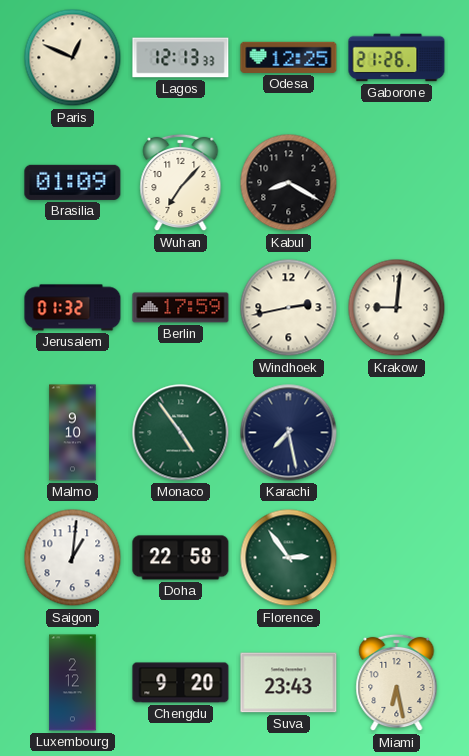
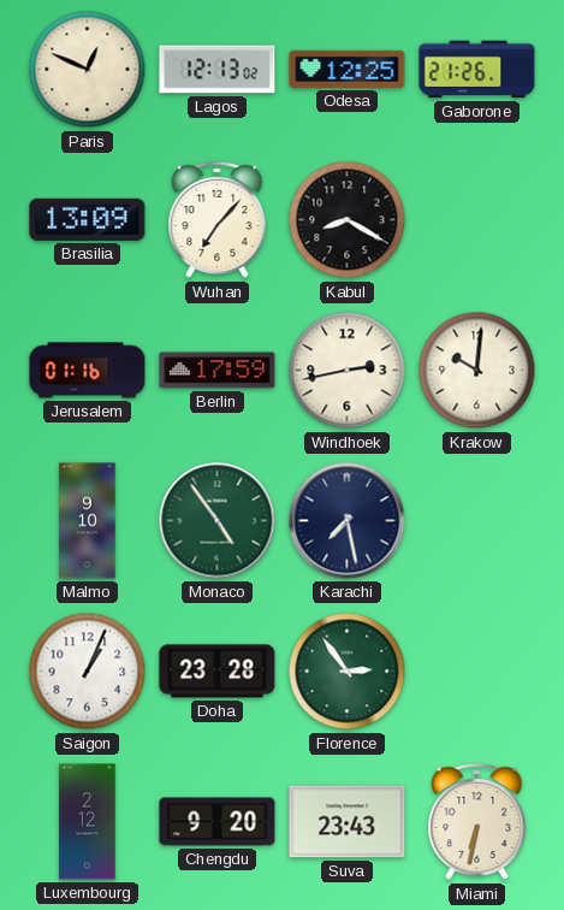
Lagos: 12:13:33 -> 12:13:02
Brasilia: 01:09 -> 13:09
Jerusalem: 01:32 -> 01:16
Krakow: 9:01 -> 10:01
Saigon: 1:01 -> 1:04
Doha: 22:58 -> 23:28
Miami: 6:28 -> 6:32
